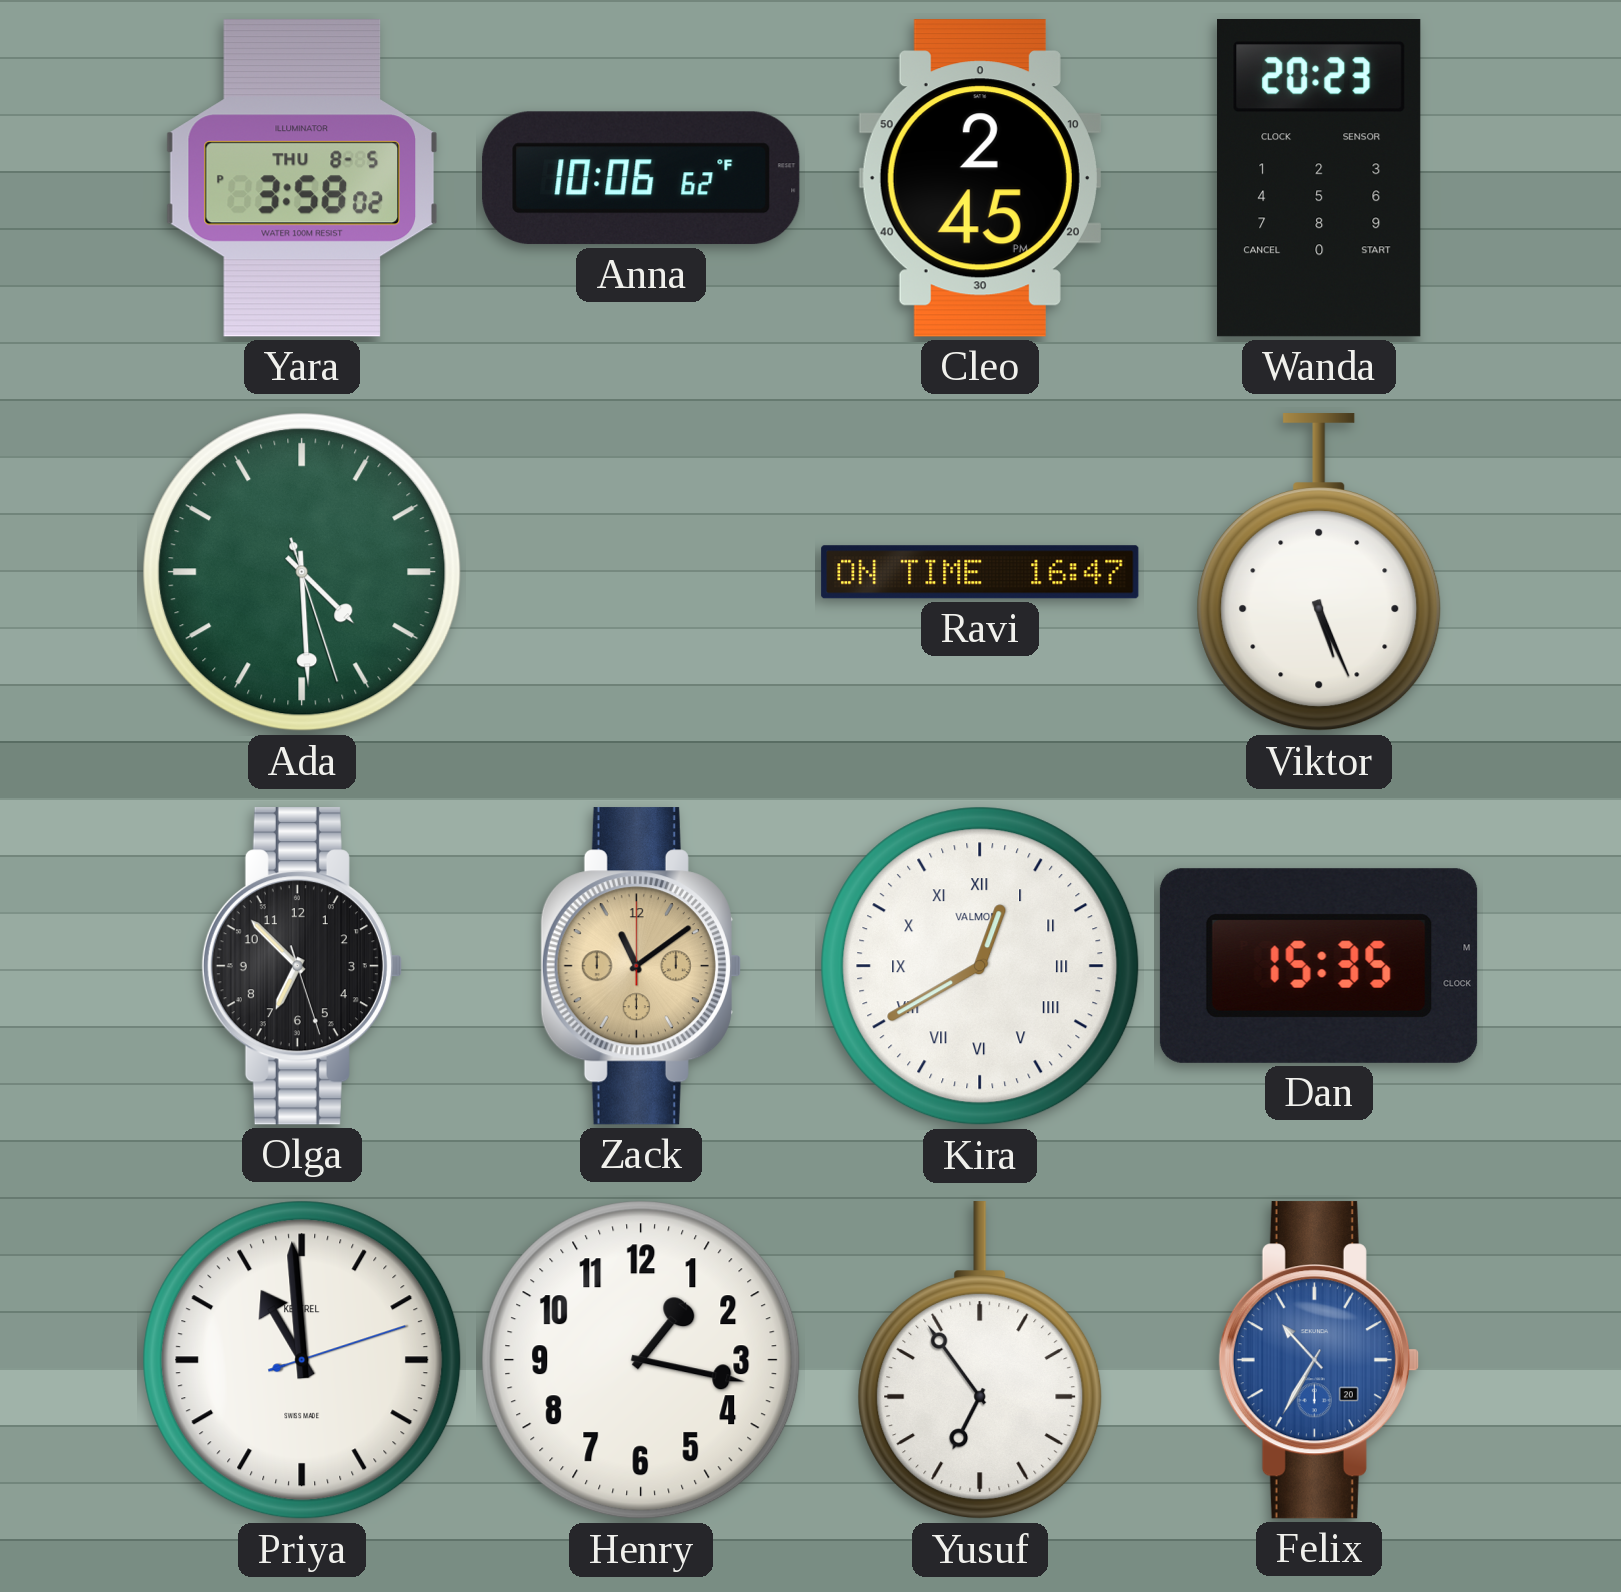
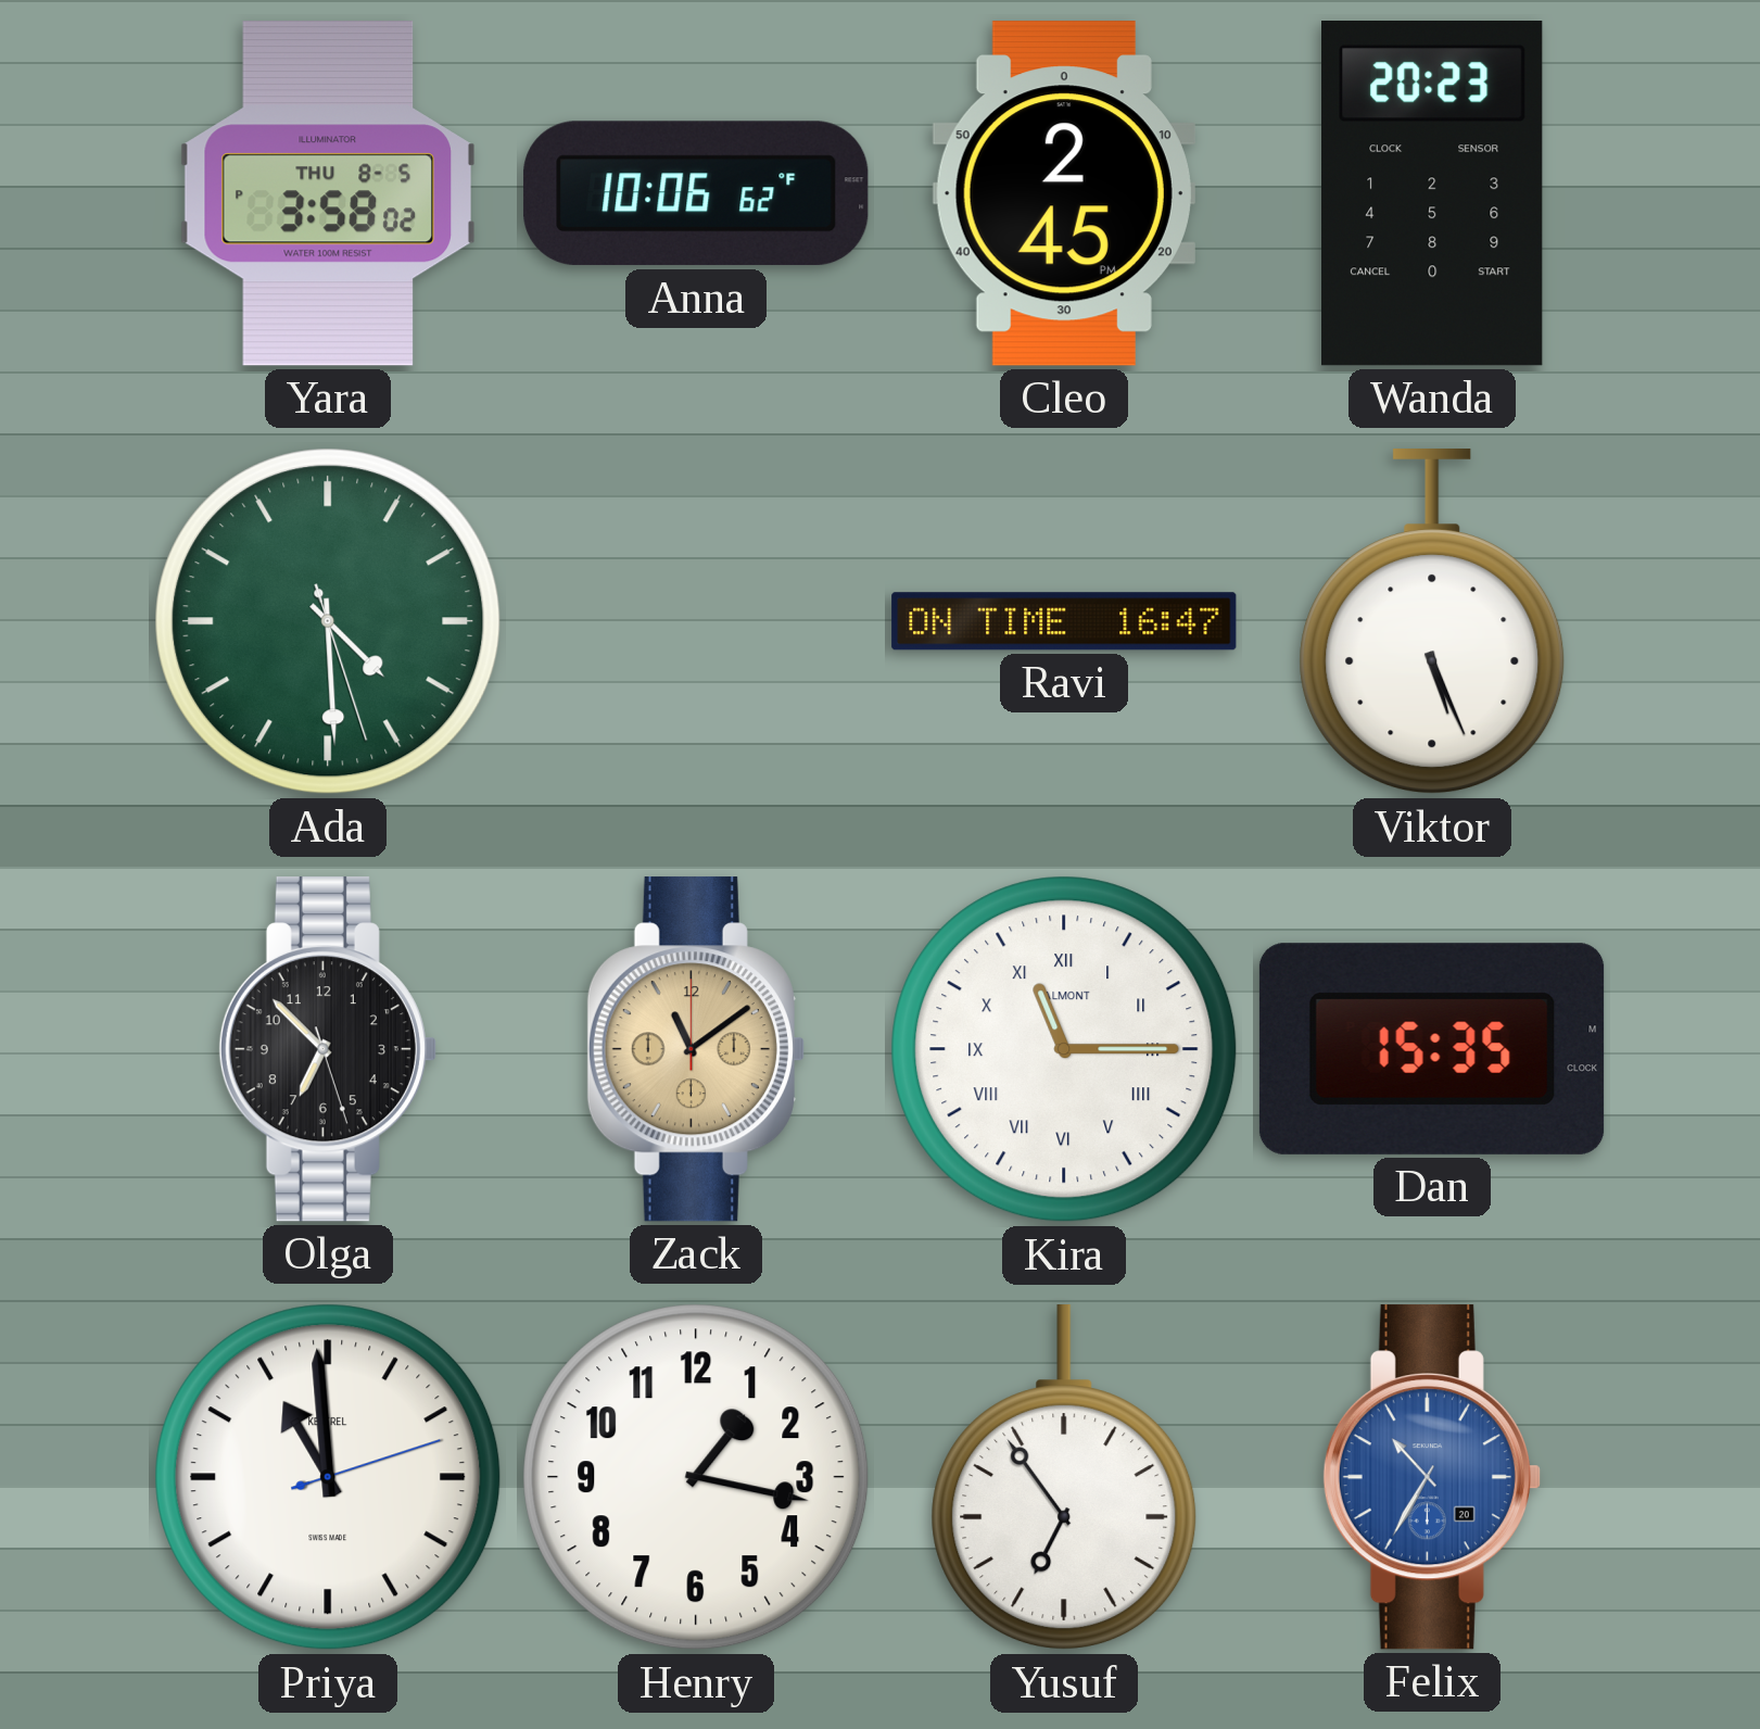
Kira: 12:40 -> 11:15
